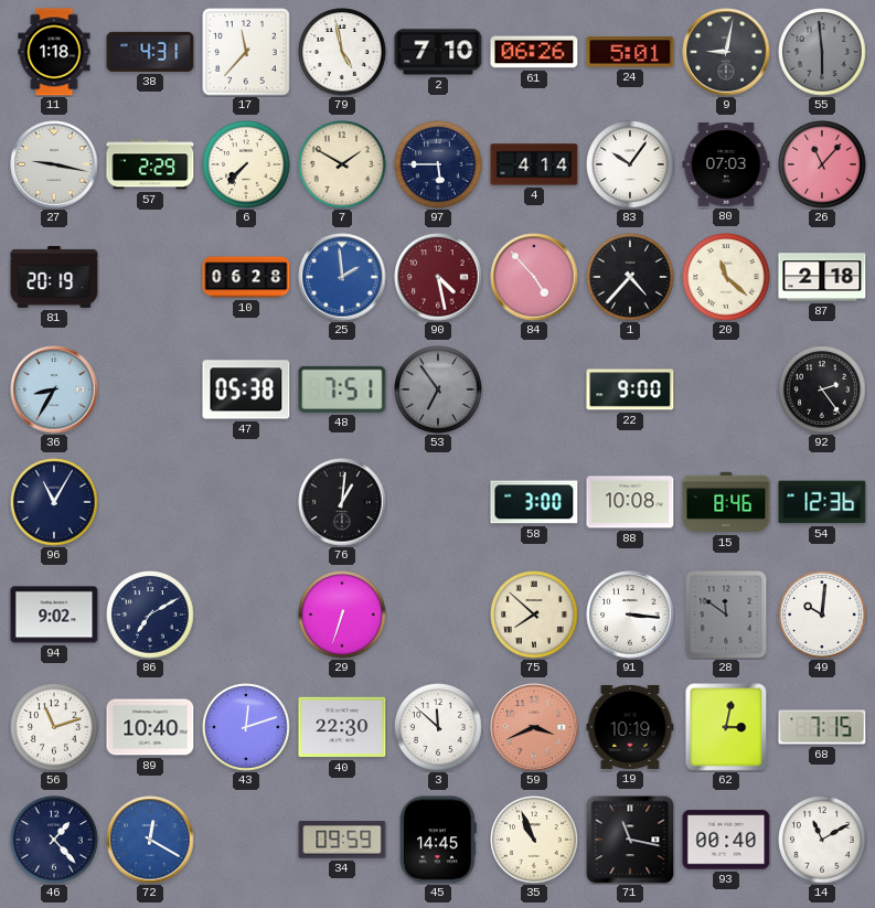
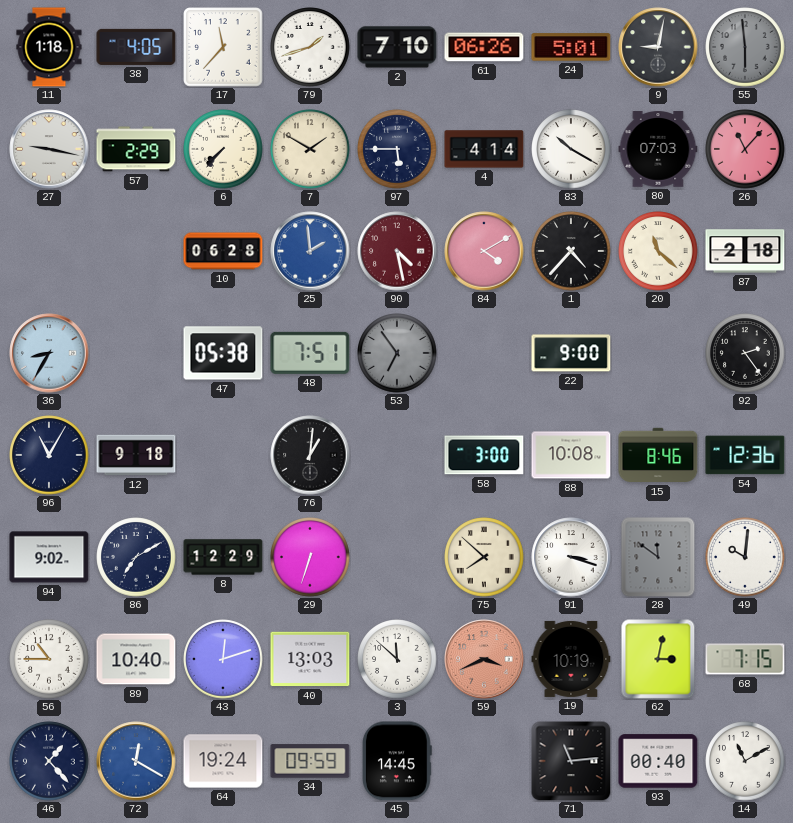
38: 4:31 -> 4:05
79: 4:58 -> 1:42
83: 10:06 -> 10:20
81: 20:19 -> none
84: 4:53 -> 4:10
12: none -> 9:18
8: none -> 12:29
91: 3:16 -> 3:18
56: 11:12 -> 10:45
40: 22:30 -> 13:03
64: none -> 19:24
35: 10:56 -> none
71: 11:17 -> 11:14
